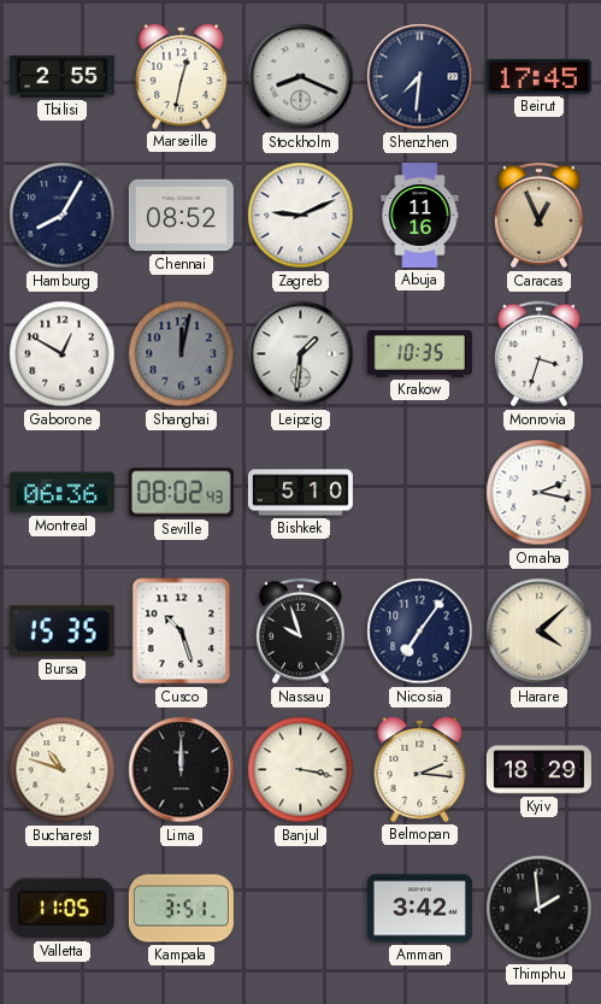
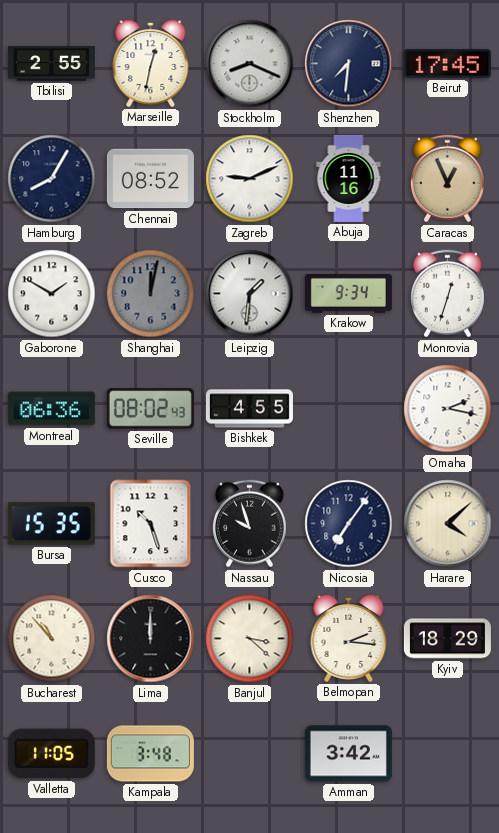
Gaborone: 12:50 -> 1:50
Krakow: 10:35 -> 9:34
Monrovia: 3:33 -> 12:33
Bishkek: 5:10 -> 4:55
Bucharest: 10:48 -> 10:53
Banjul: 3:17 -> 3:22
Kampala: 3:51 -> 3:48
Thimphu: 1:59 -> none
